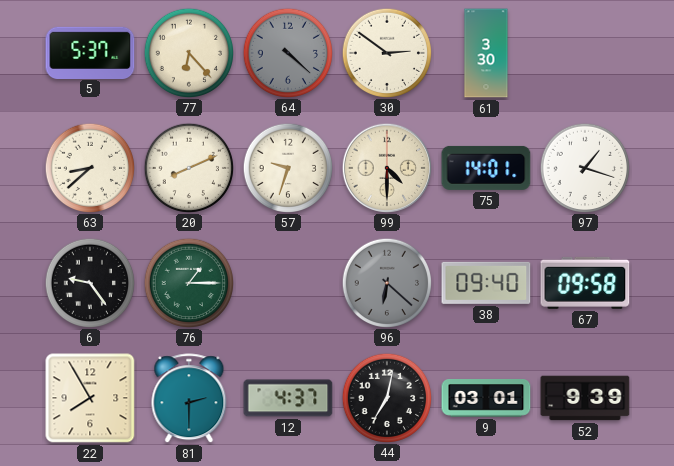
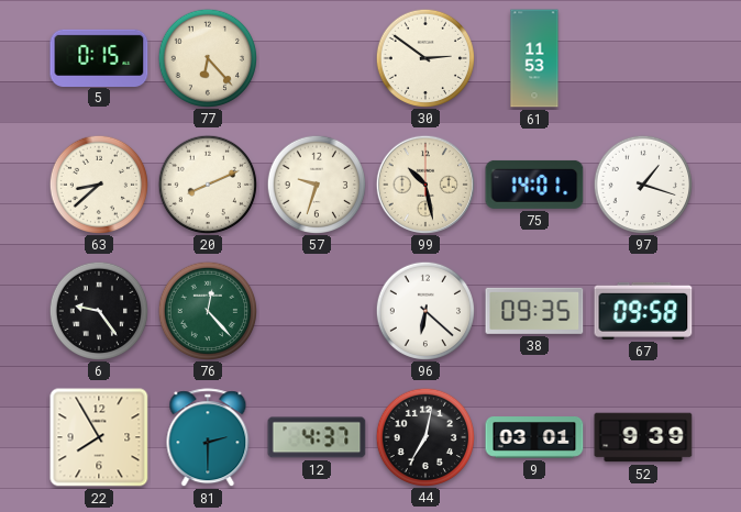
5: 5:37 -> 0:15
64: 4:22 -> none
61: 3:30 -> 11:53
99: 4:30 -> 10:28
76: 1:15 -> 12:23
96 dial: grey -> white
38: 09:40 -> 09:35
